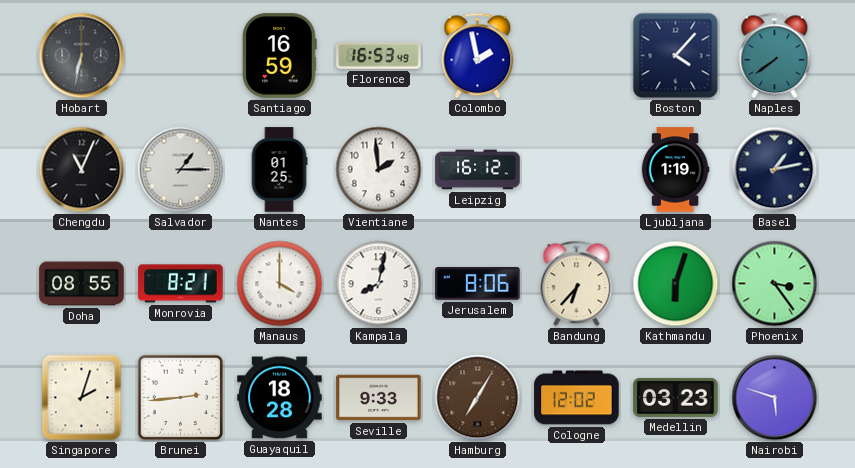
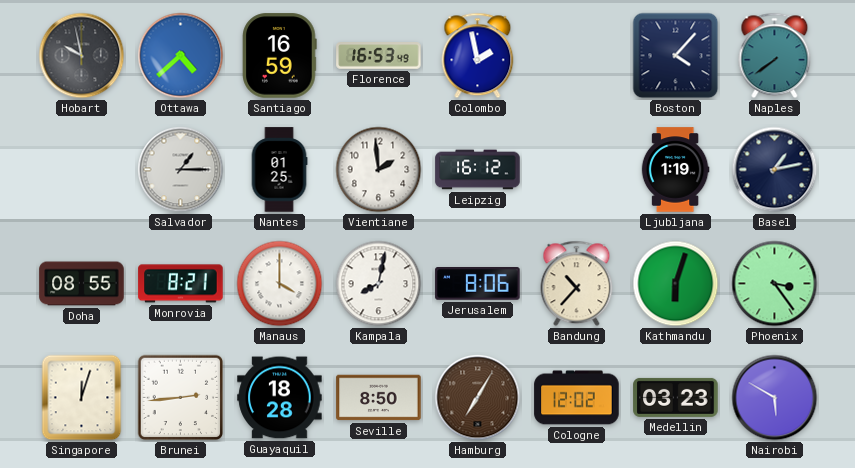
Hobart: 6:32 -> 9:58
Ottawa: none -> 4:38
Chengdu: 11:04 -> none
Bandung: 6:37 -> 10:37
Singapore: 2:03 -> 12:03
Seville: 9:33 -> 8:50
Nairobi: 5:48 -> 5:50
